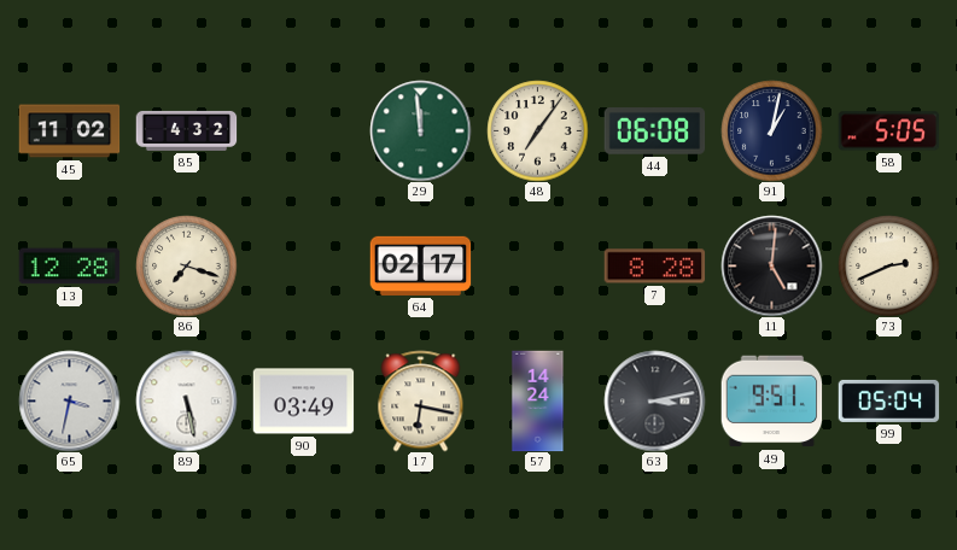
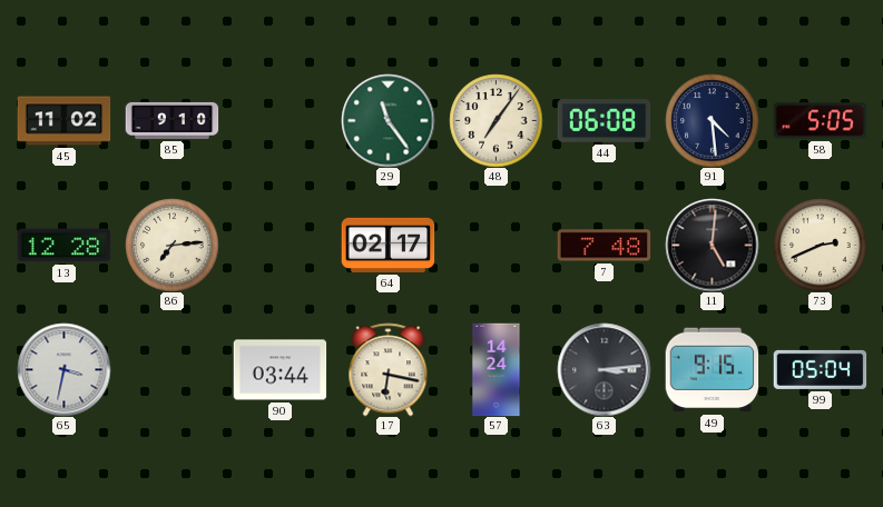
85: 4:32 -> 9:10
29: 11:59 -> 11:24
91: 1:02 -> 4:29
86: 7:18 -> 7:14
7: 8:28 -> 7:48
89: 5:28 -> none
90: 03:49 -> 03:44
63: 3:13 -> 3:14
49: 9:51 -> 9:15
